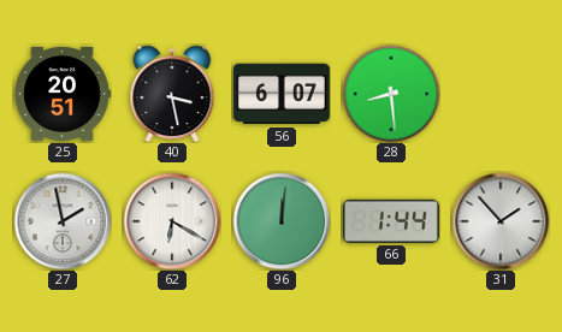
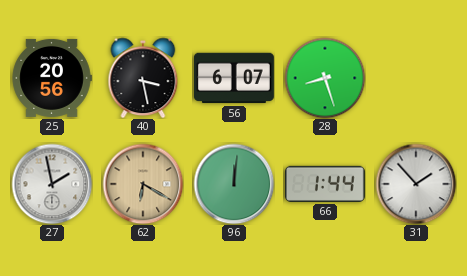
25: 20:51 -> 20:56
28: 8:29 -> 8:27
62 dial: white -> champagne
